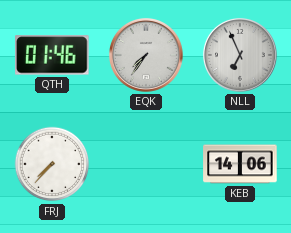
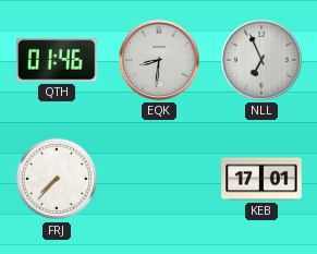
EQK: 7:36 -> 8:31
KEB: 14:06 -> 17:01
